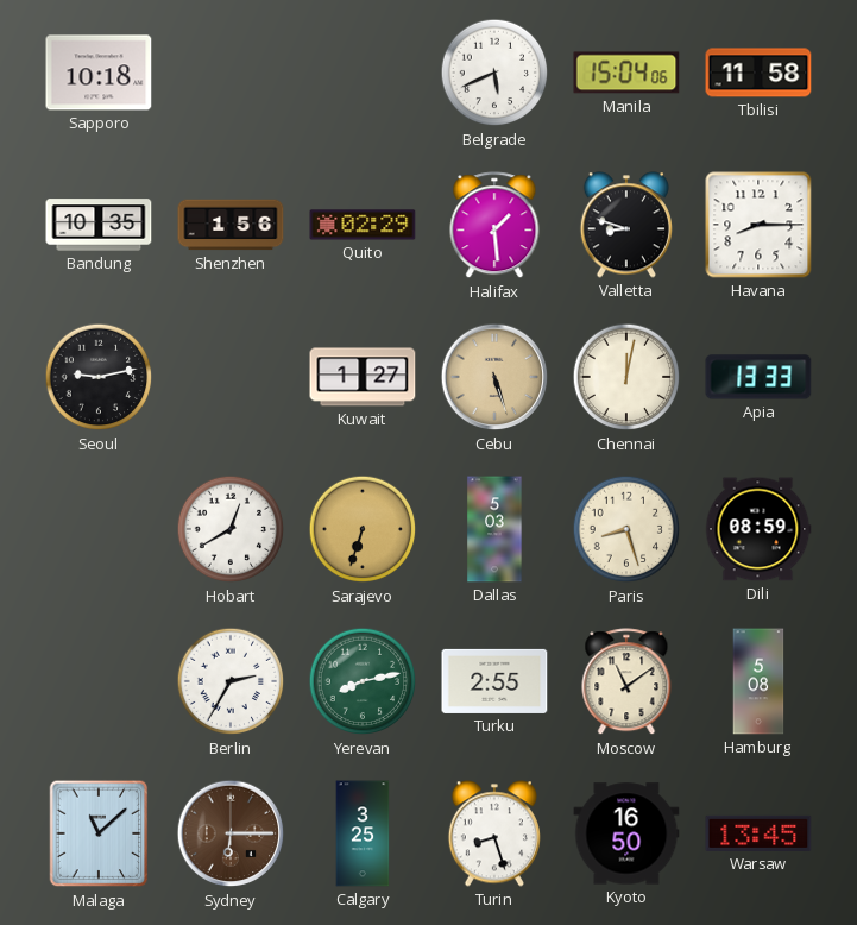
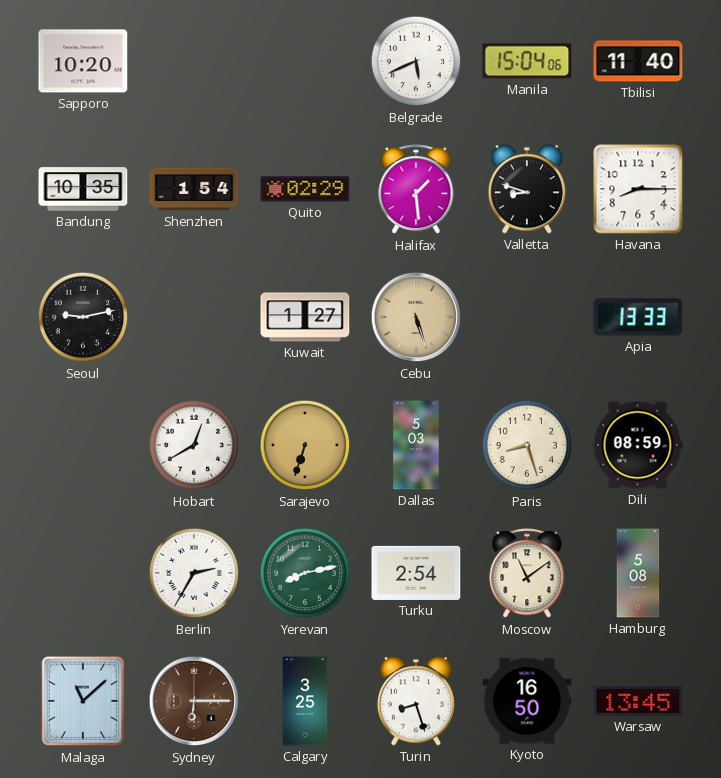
Sapporo: 10:18 -> 10:20
Tbilisi: 11:58 -> 11:40
Shenzhen: 1:56 -> 1:54
Chennai: 12:02 -> none
Turku: 2:55 -> 2:54
